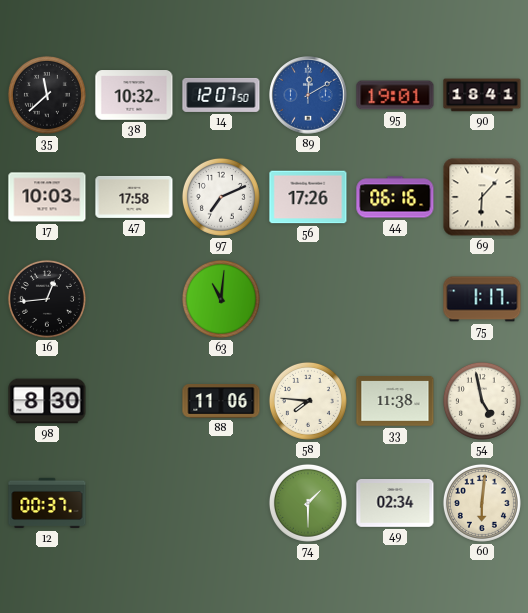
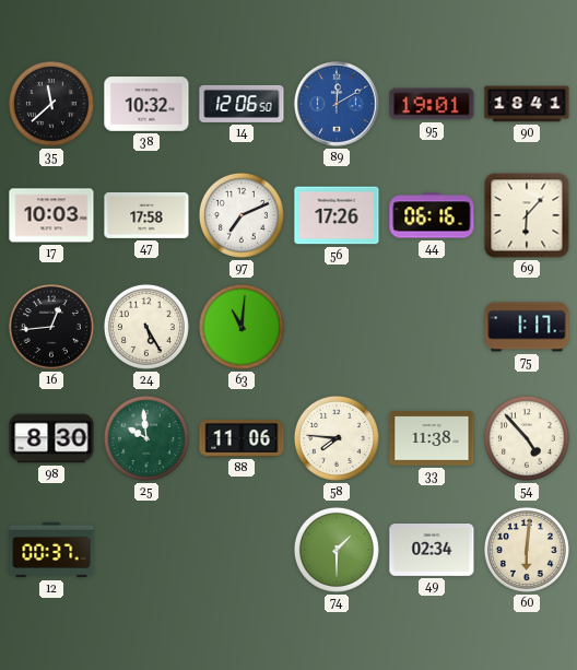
14: 12:07 -> 12:06
24: none -> 5:25
25: none -> 9:59
54: 4:58 -> 4:53
